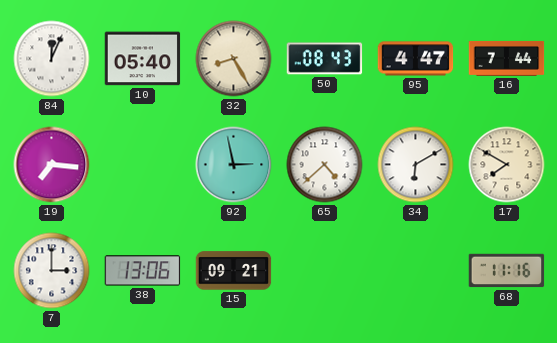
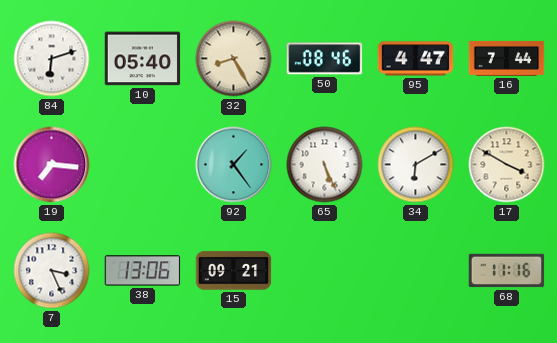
84: 12:04 -> 6:12
50: 08:43 -> 08:46
92: 2:58 -> 1:24
65: 4:38 -> 5:26
17: 7:50 -> 3:50
7: 3:00 -> 3:26
